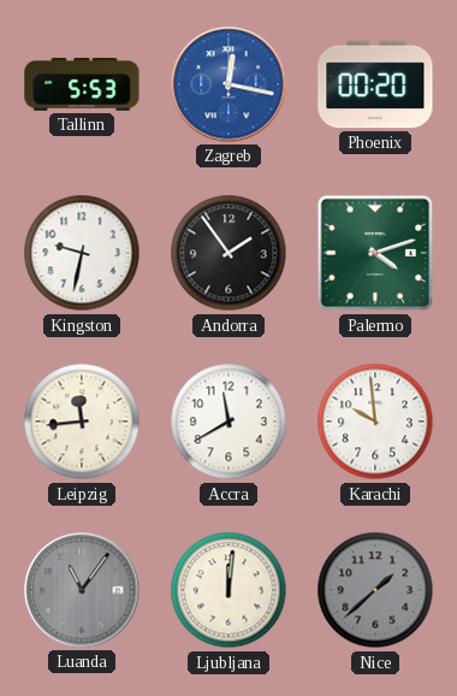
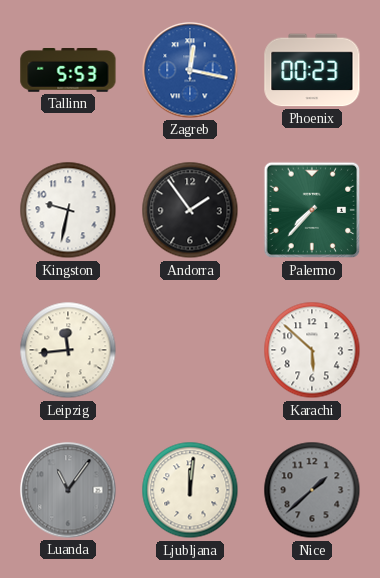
Phoenix: 00:20 -> 00:23
Palermo: 4:12 -> 7:37
Accra: 11:40 -> none
Karachi: 9:59 -> 5:52
